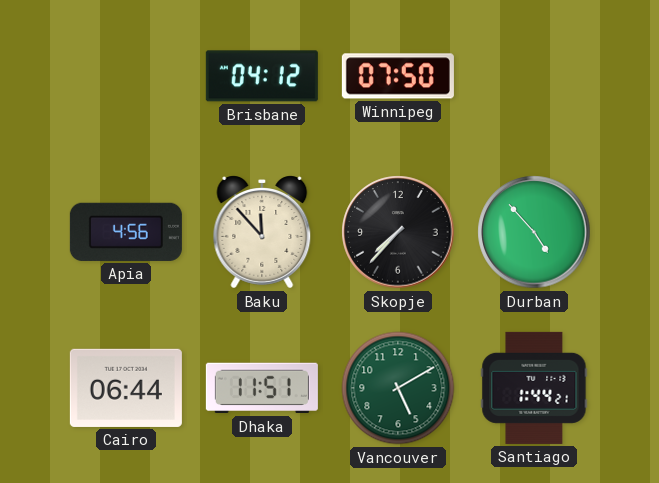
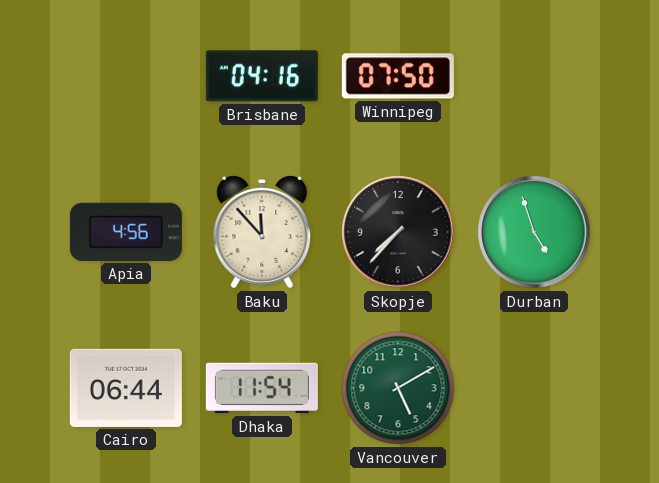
Brisbane: 04:12 -> 04:16
Durban: 4:53 -> 4:57
Dhaka: 11:51 -> 11:54
Santiago: 1:44 -> none
